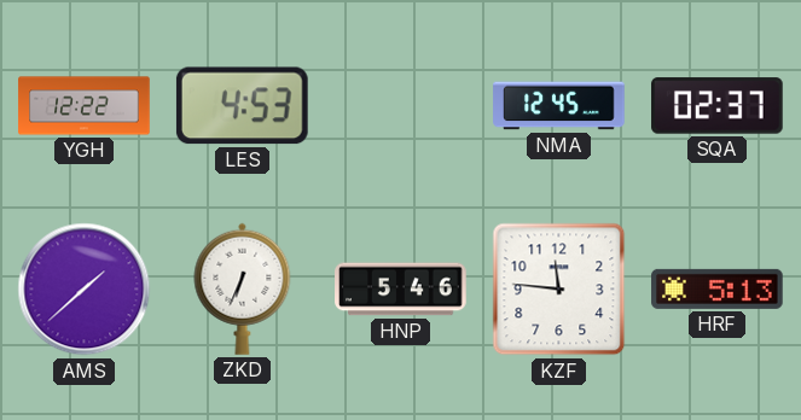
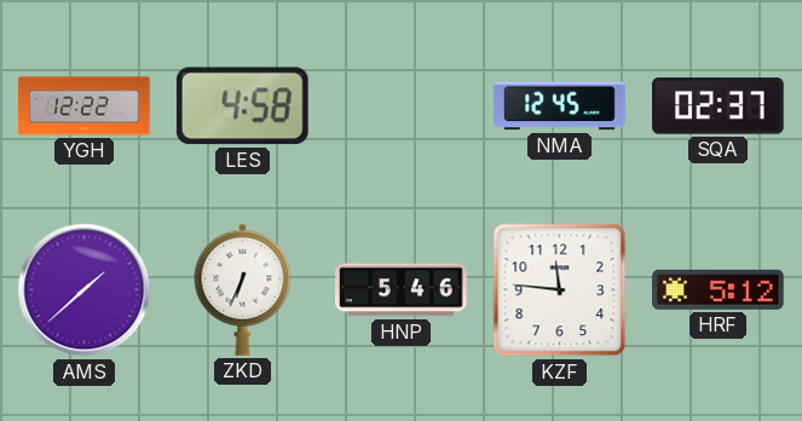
LES: 4:53 -> 4:58
HRF: 5:13 -> 5:12
